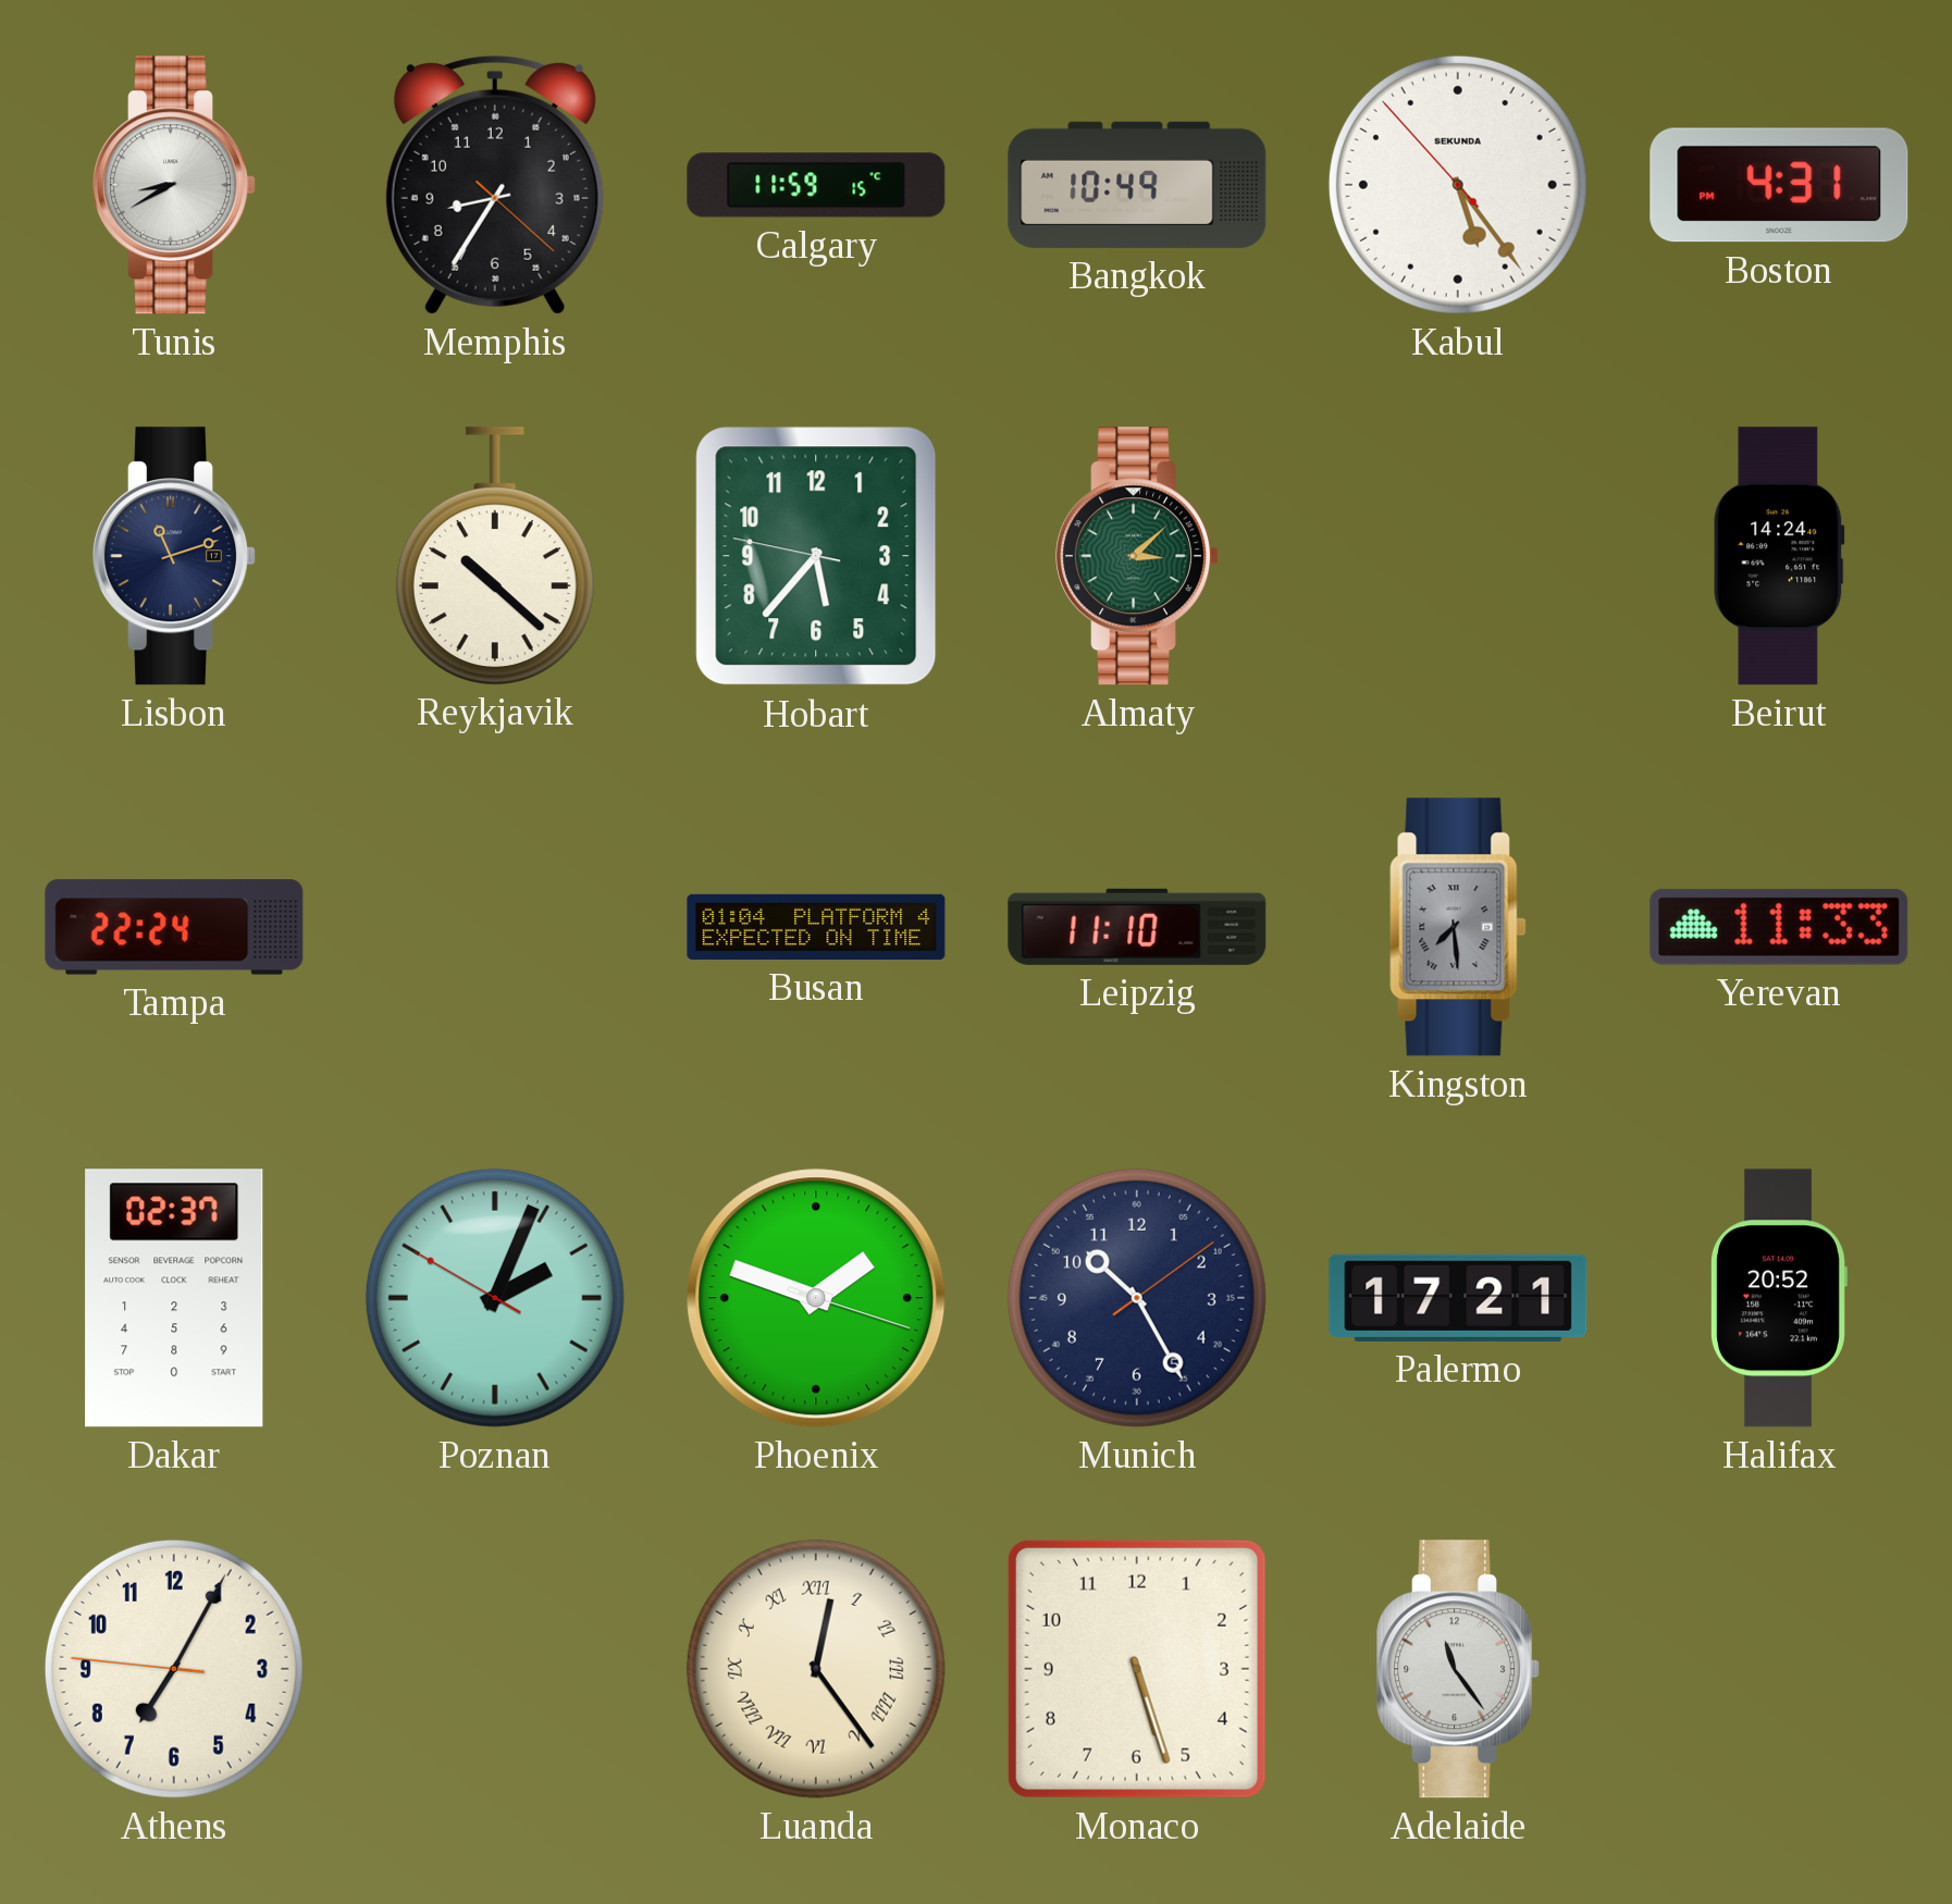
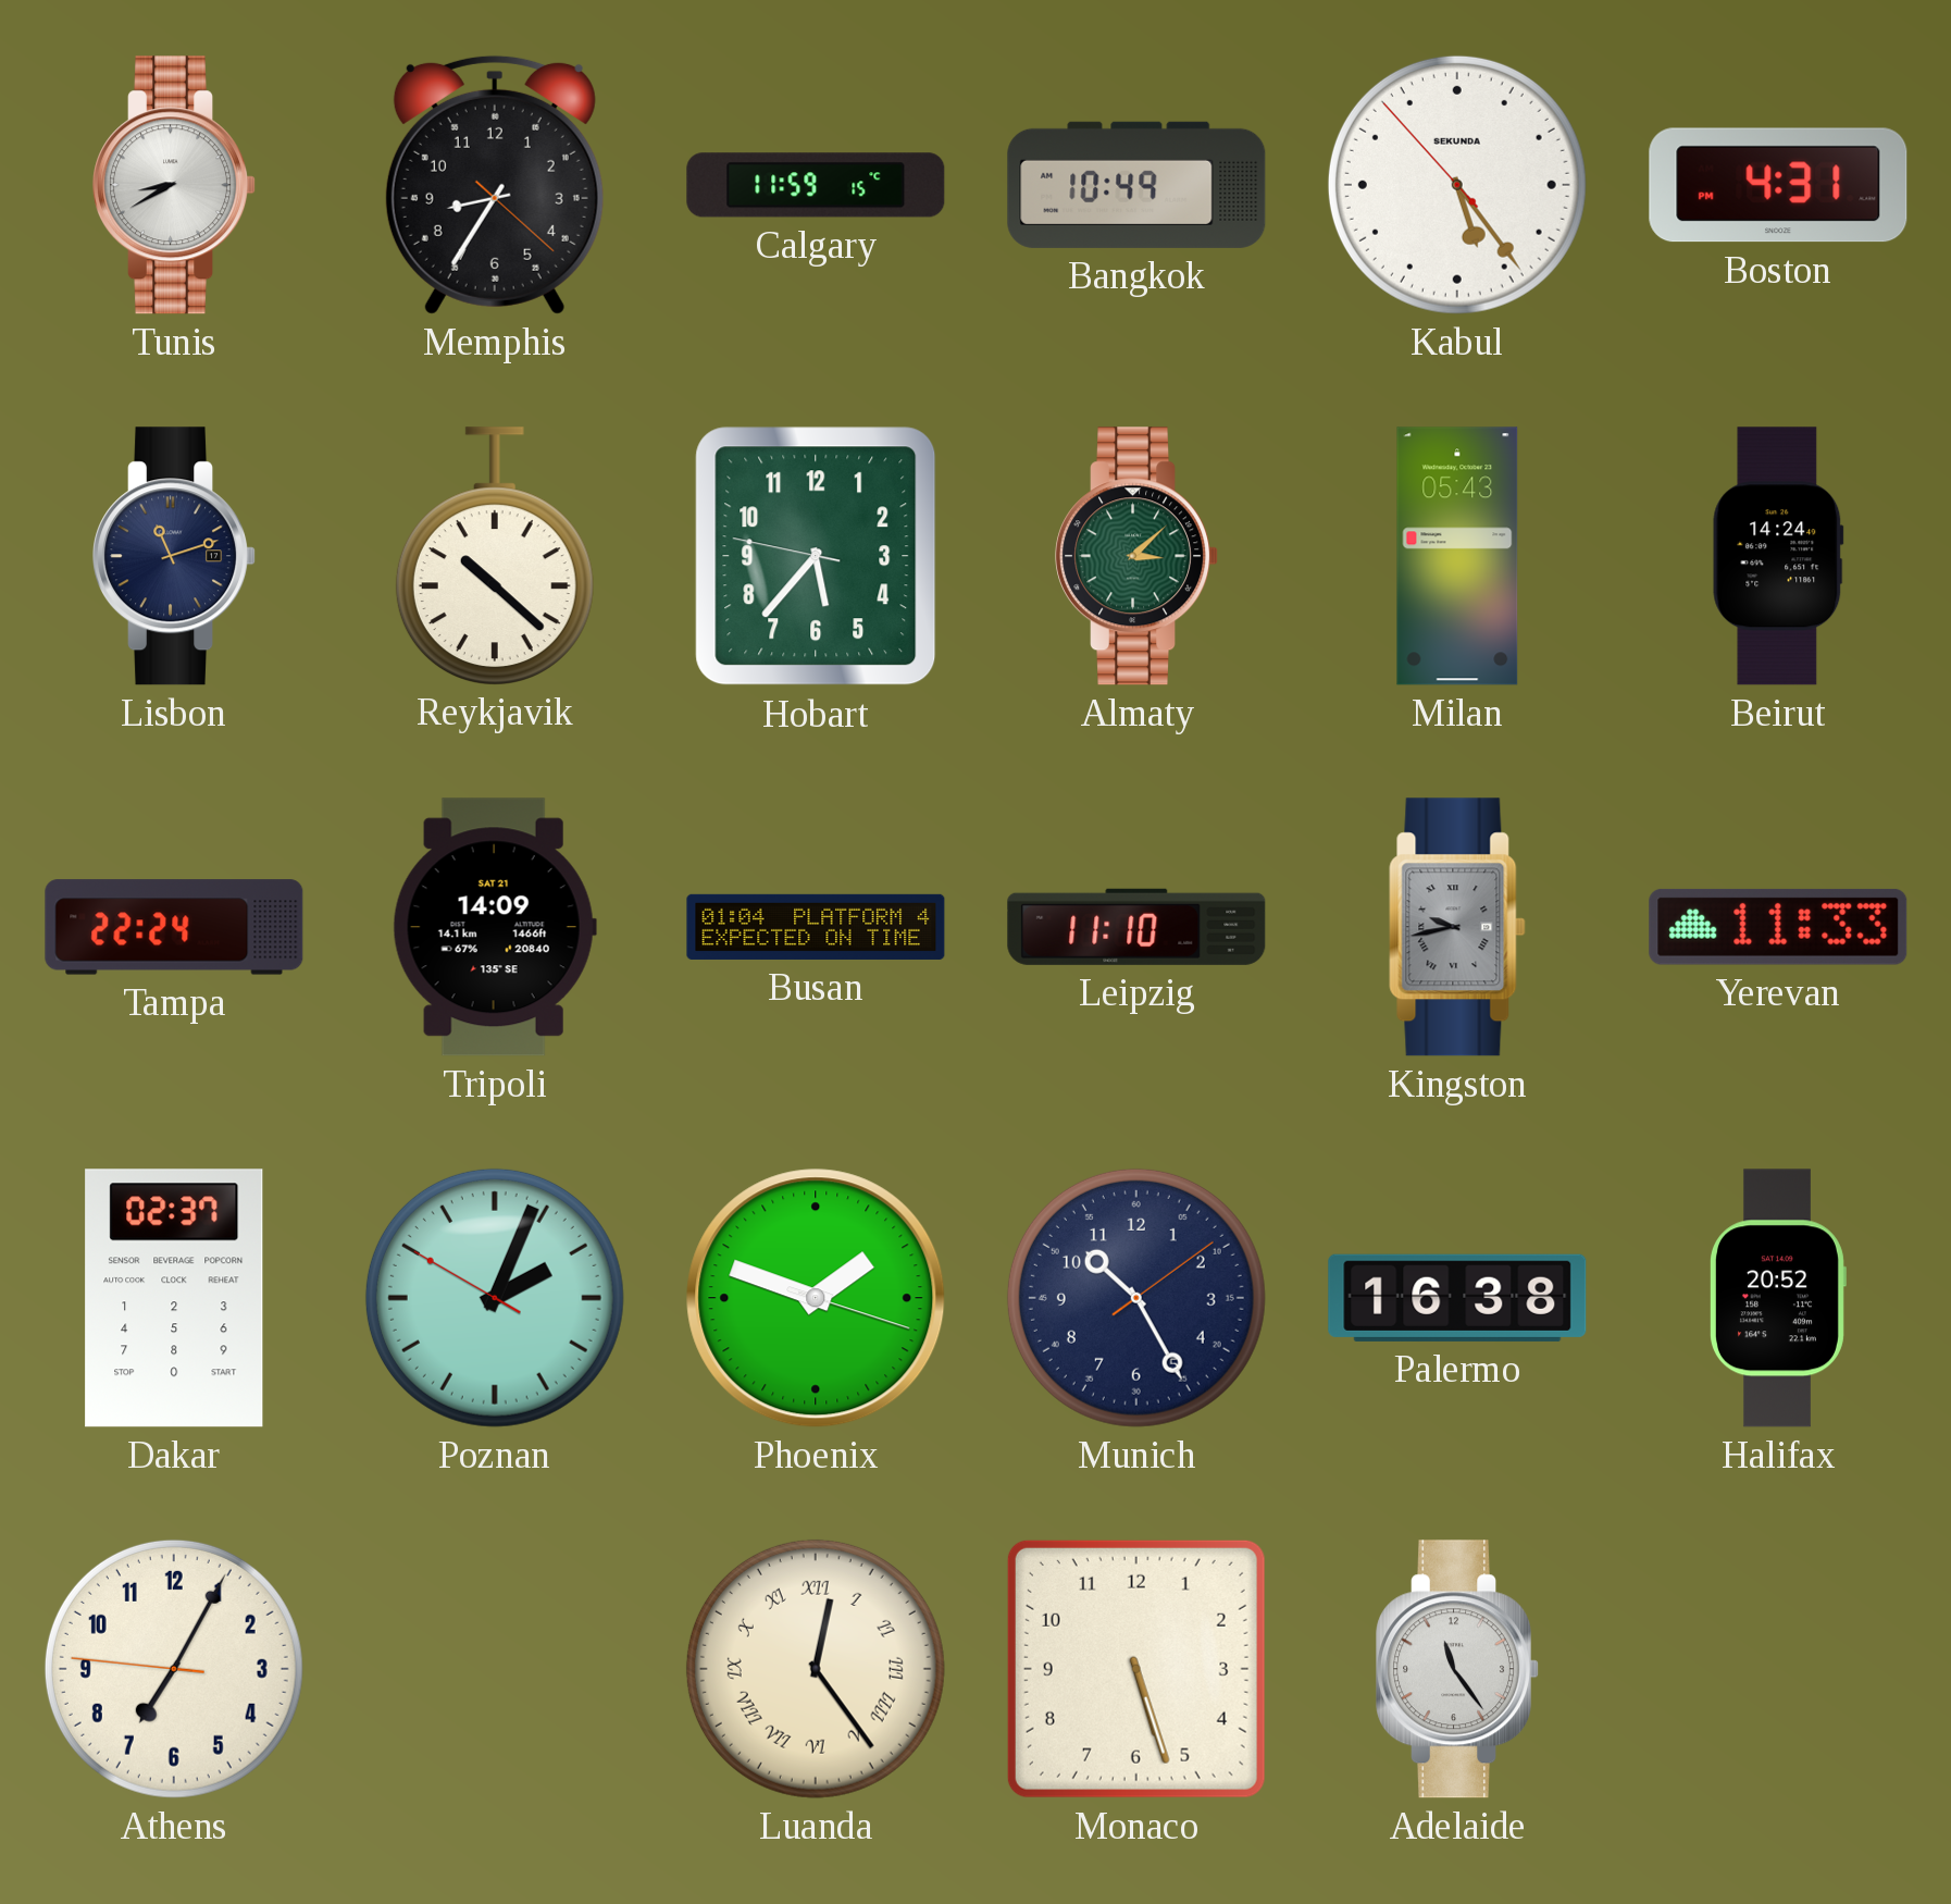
Milan: none -> 05:43
Tripoli: none -> 14:09
Kingston: 7:29 -> 9:43
Palermo: 17:21 -> 16:38
